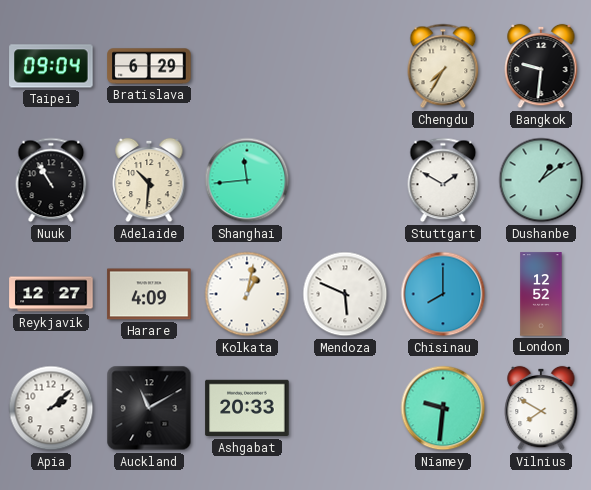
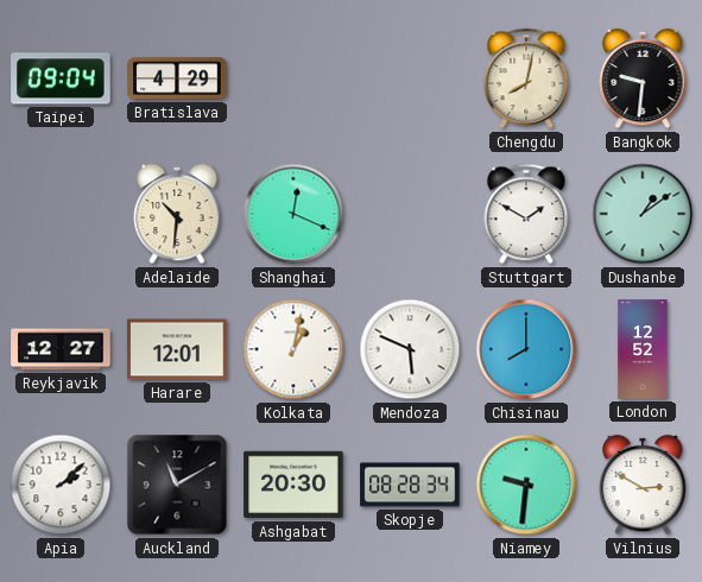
Bratislava: 6:29 -> 4:29
Chengdu: 7:35 -> 8:02
Nuuk: 10:55 -> none
Shanghai: 11:44 -> 12:19
Harare: 4:09 -> 12:01
Ashgabat: 20:33 -> 20:30
Skopje: none -> 08:28
Vilnius: 7:50 -> 2:50
